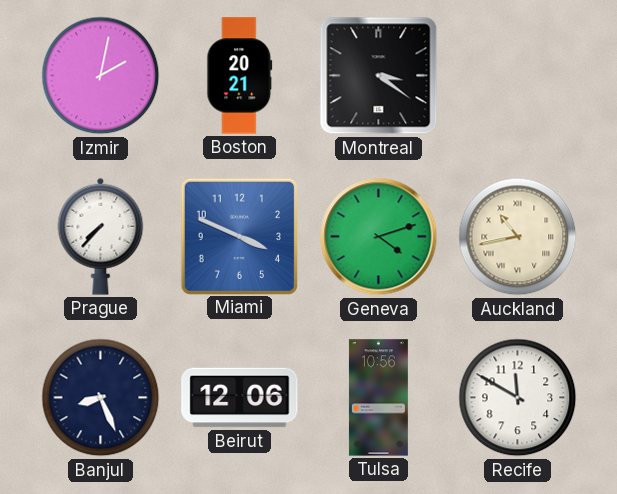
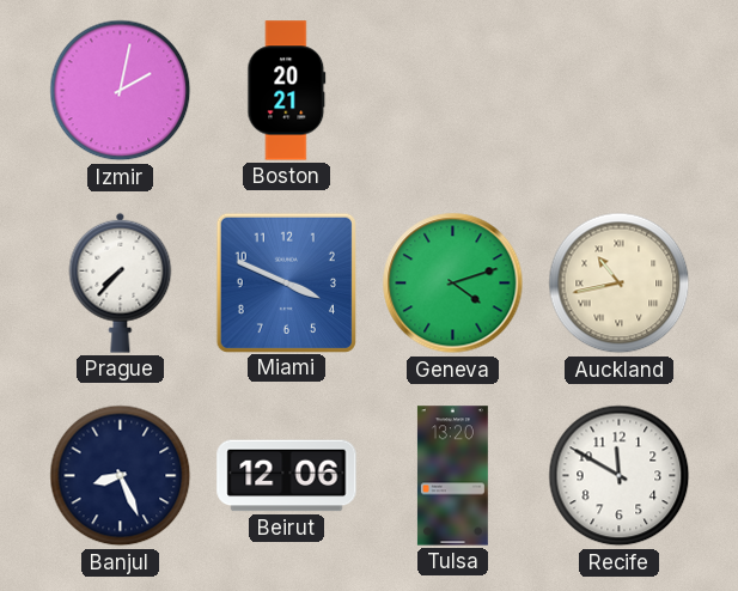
Montreal: 3:21 -> none
Tulsa: 10:56 -> 13:20
